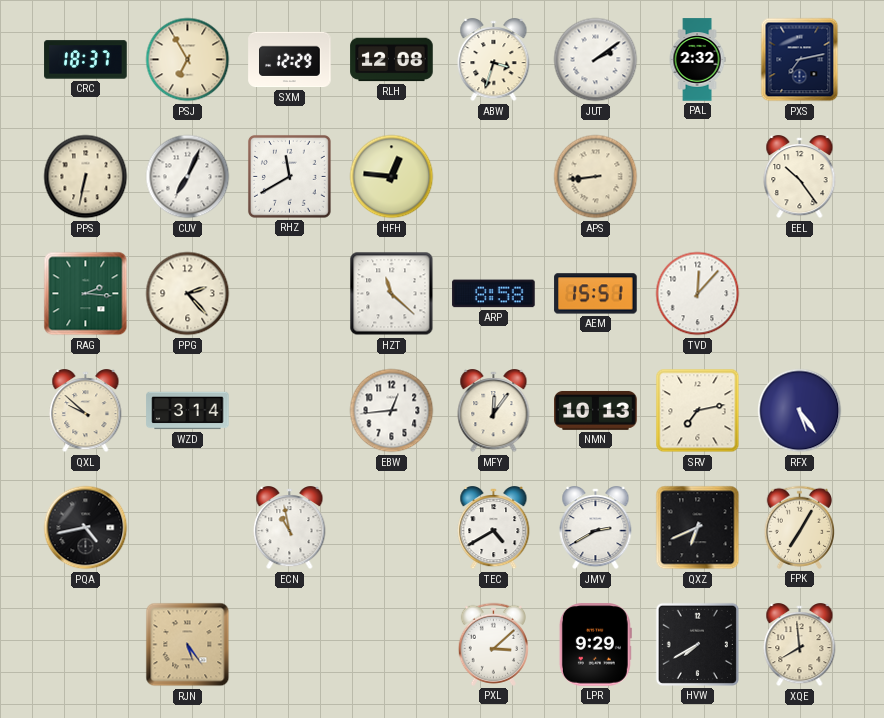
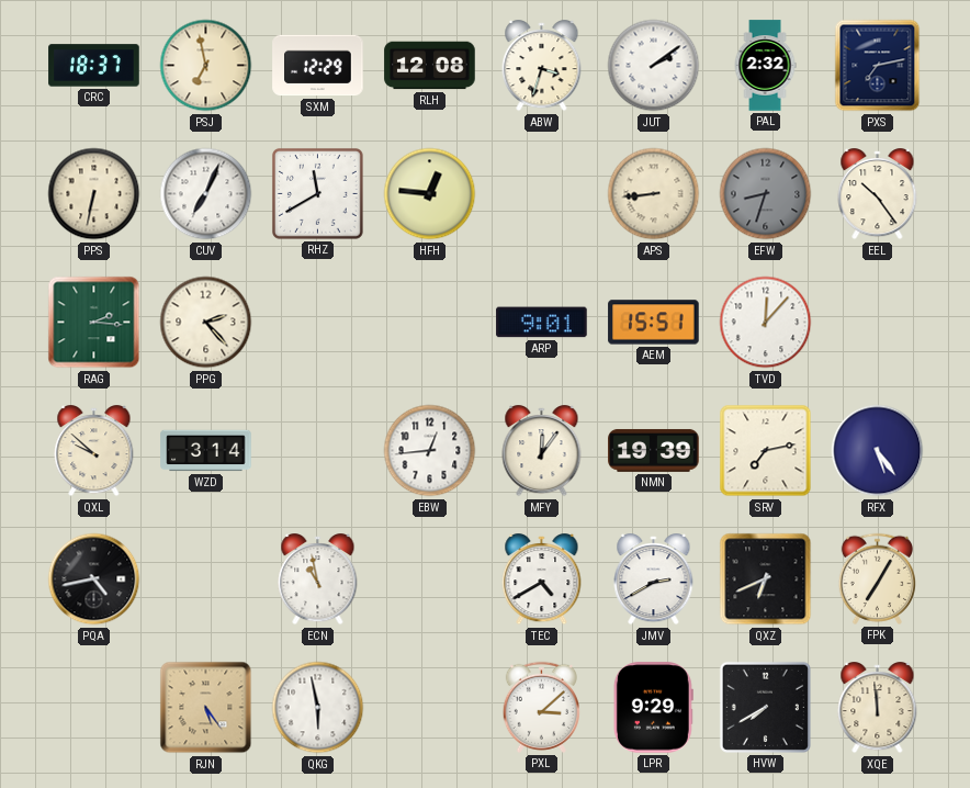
PSJ: 6:55 -> 6:58
EFW: none -> 8:33
HZT: 11:22 -> none
ARP: 8:58 -> 9:01
NMN: 10:13 -> 19:39
QKG: none -> 5:58
XQE: 7:59 -> 11:59
